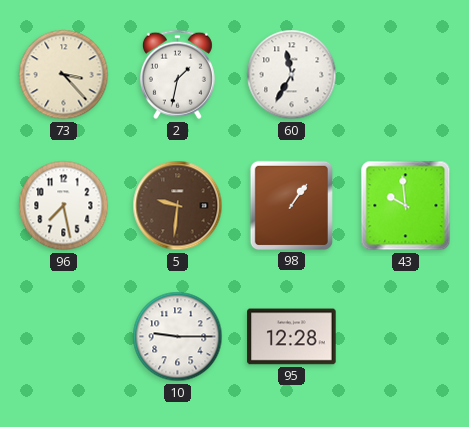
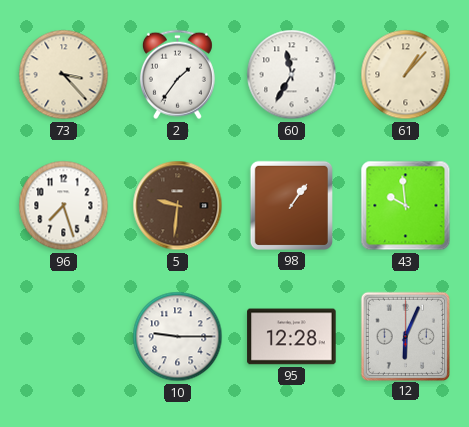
2: 1:32 -> 1:36
61: none -> 1:07
96: 7:28 -> 7:27
12: none -> 6:04
